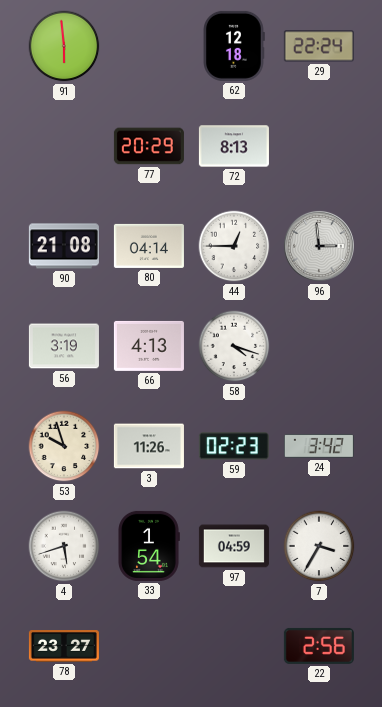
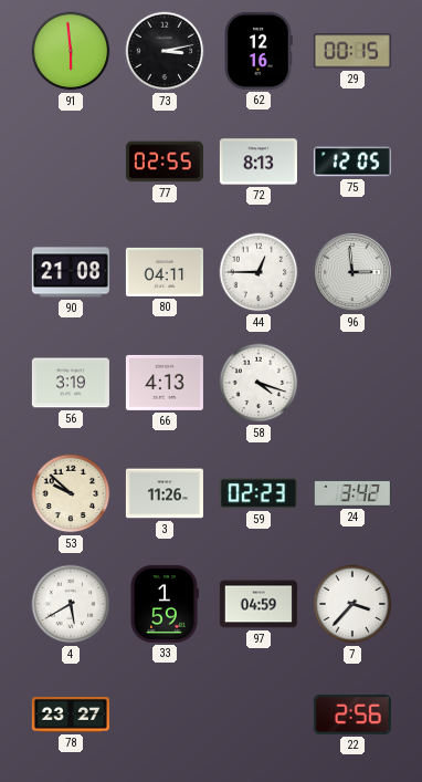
73: none -> 3:13
62: 12:18 -> 12:16
29: 22:24 -> 00:15
77: 20:29 -> 02:55
75: none -> 12:05
80: 04:14 -> 04:11
53: 9:57 -> 9:52
4: 5:42 -> 5:40
33: 1:54 -> 1:59
7: 3:35 -> 3:37
